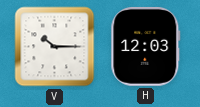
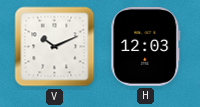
V: 10:15 -> 10:11
